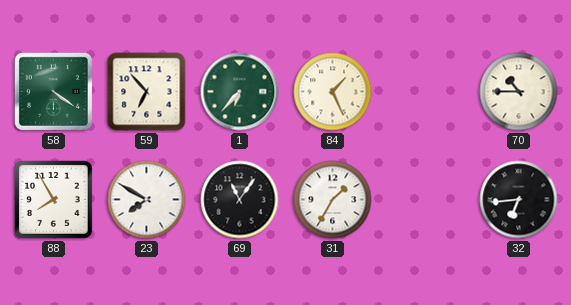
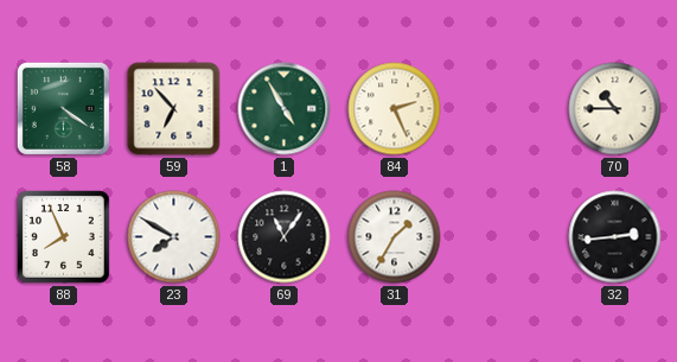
1: 6:37 -> 4:55
84: 1:26 -> 2:26
88: 7:55 -> 7:56
32: 6:44 -> 2:44
